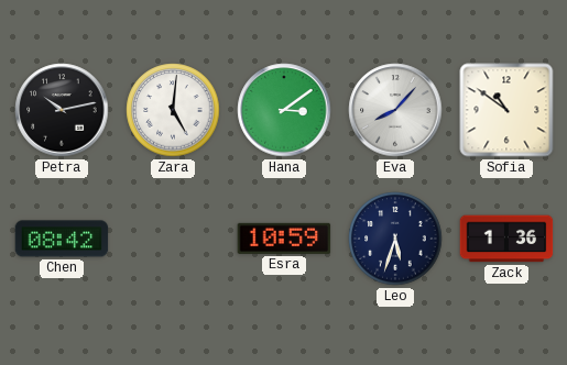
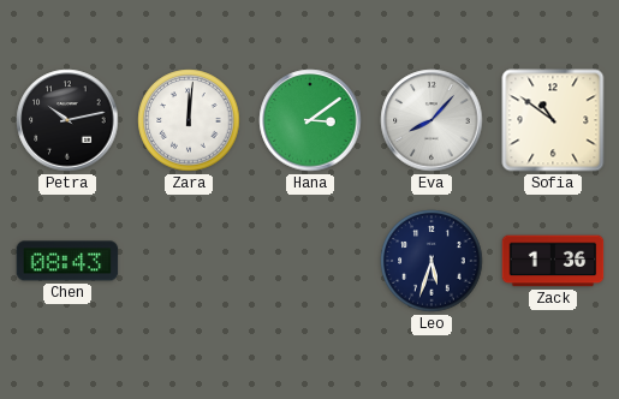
Zara: 5:01 -> 12:01
Chen: 08:42 -> 08:43
Esra: 10:59 -> none
